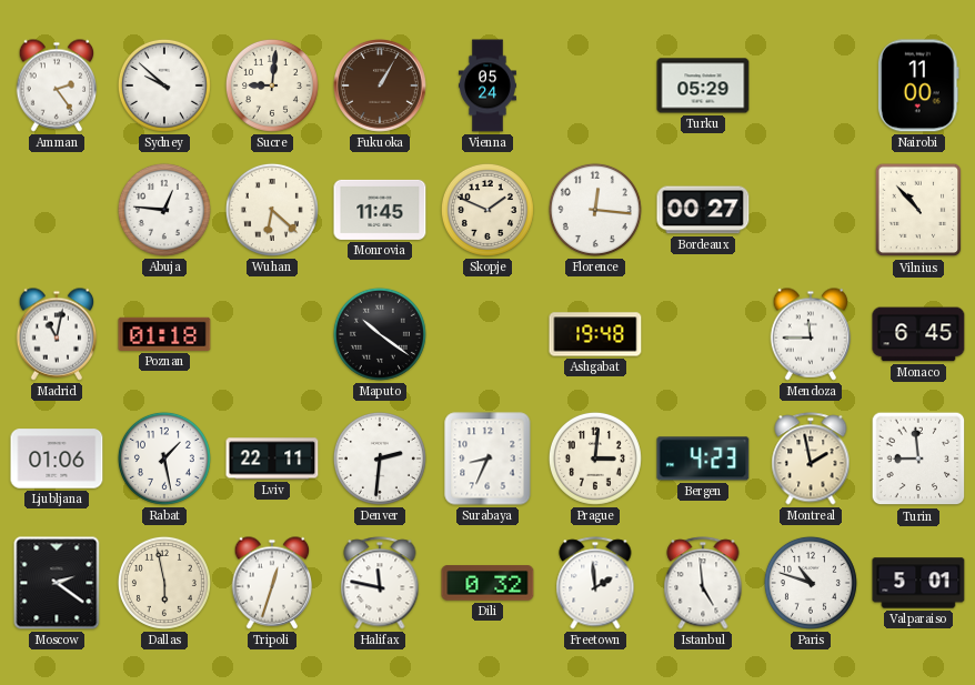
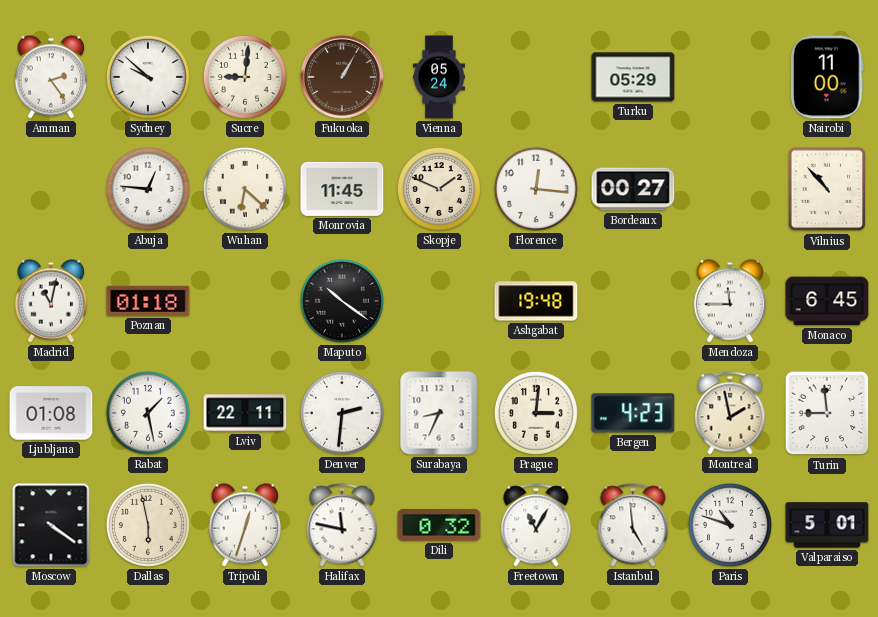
Ljubljana: 01:06 -> 01:08
Moscow: 2:21 -> 4:21
Freetown: 1:59 -> 11:05
